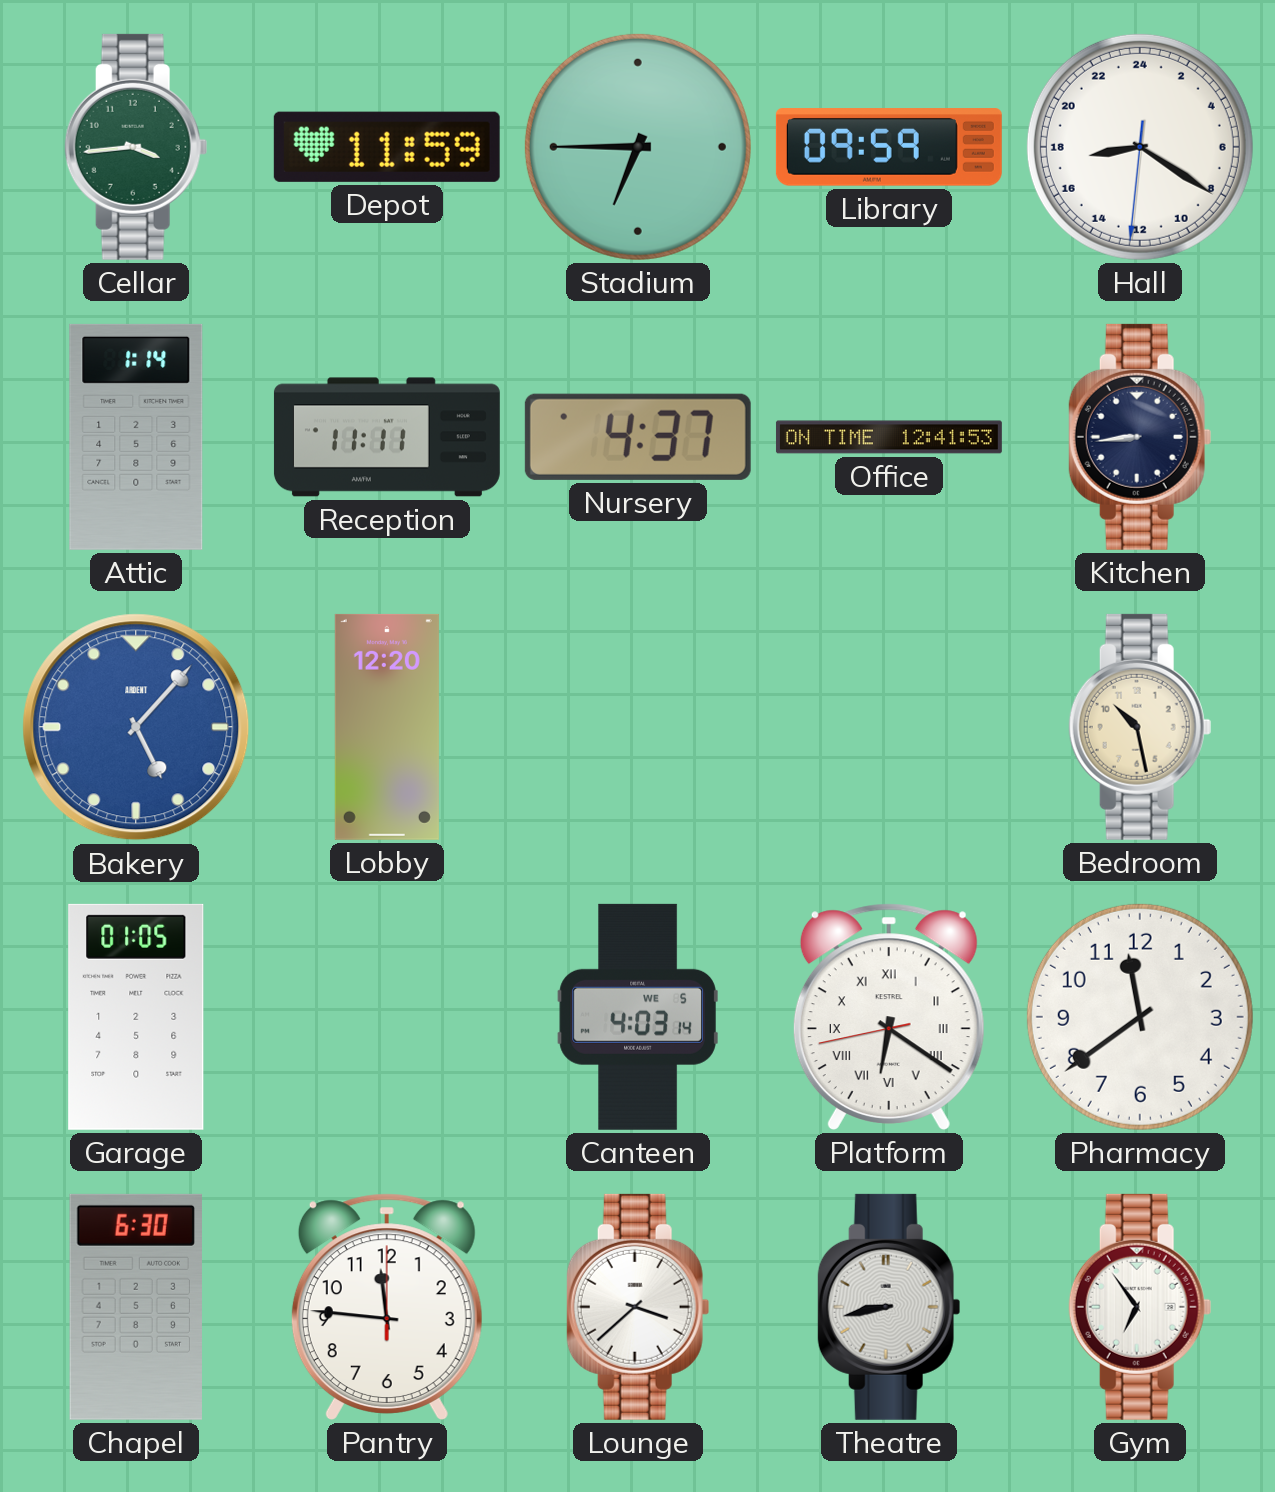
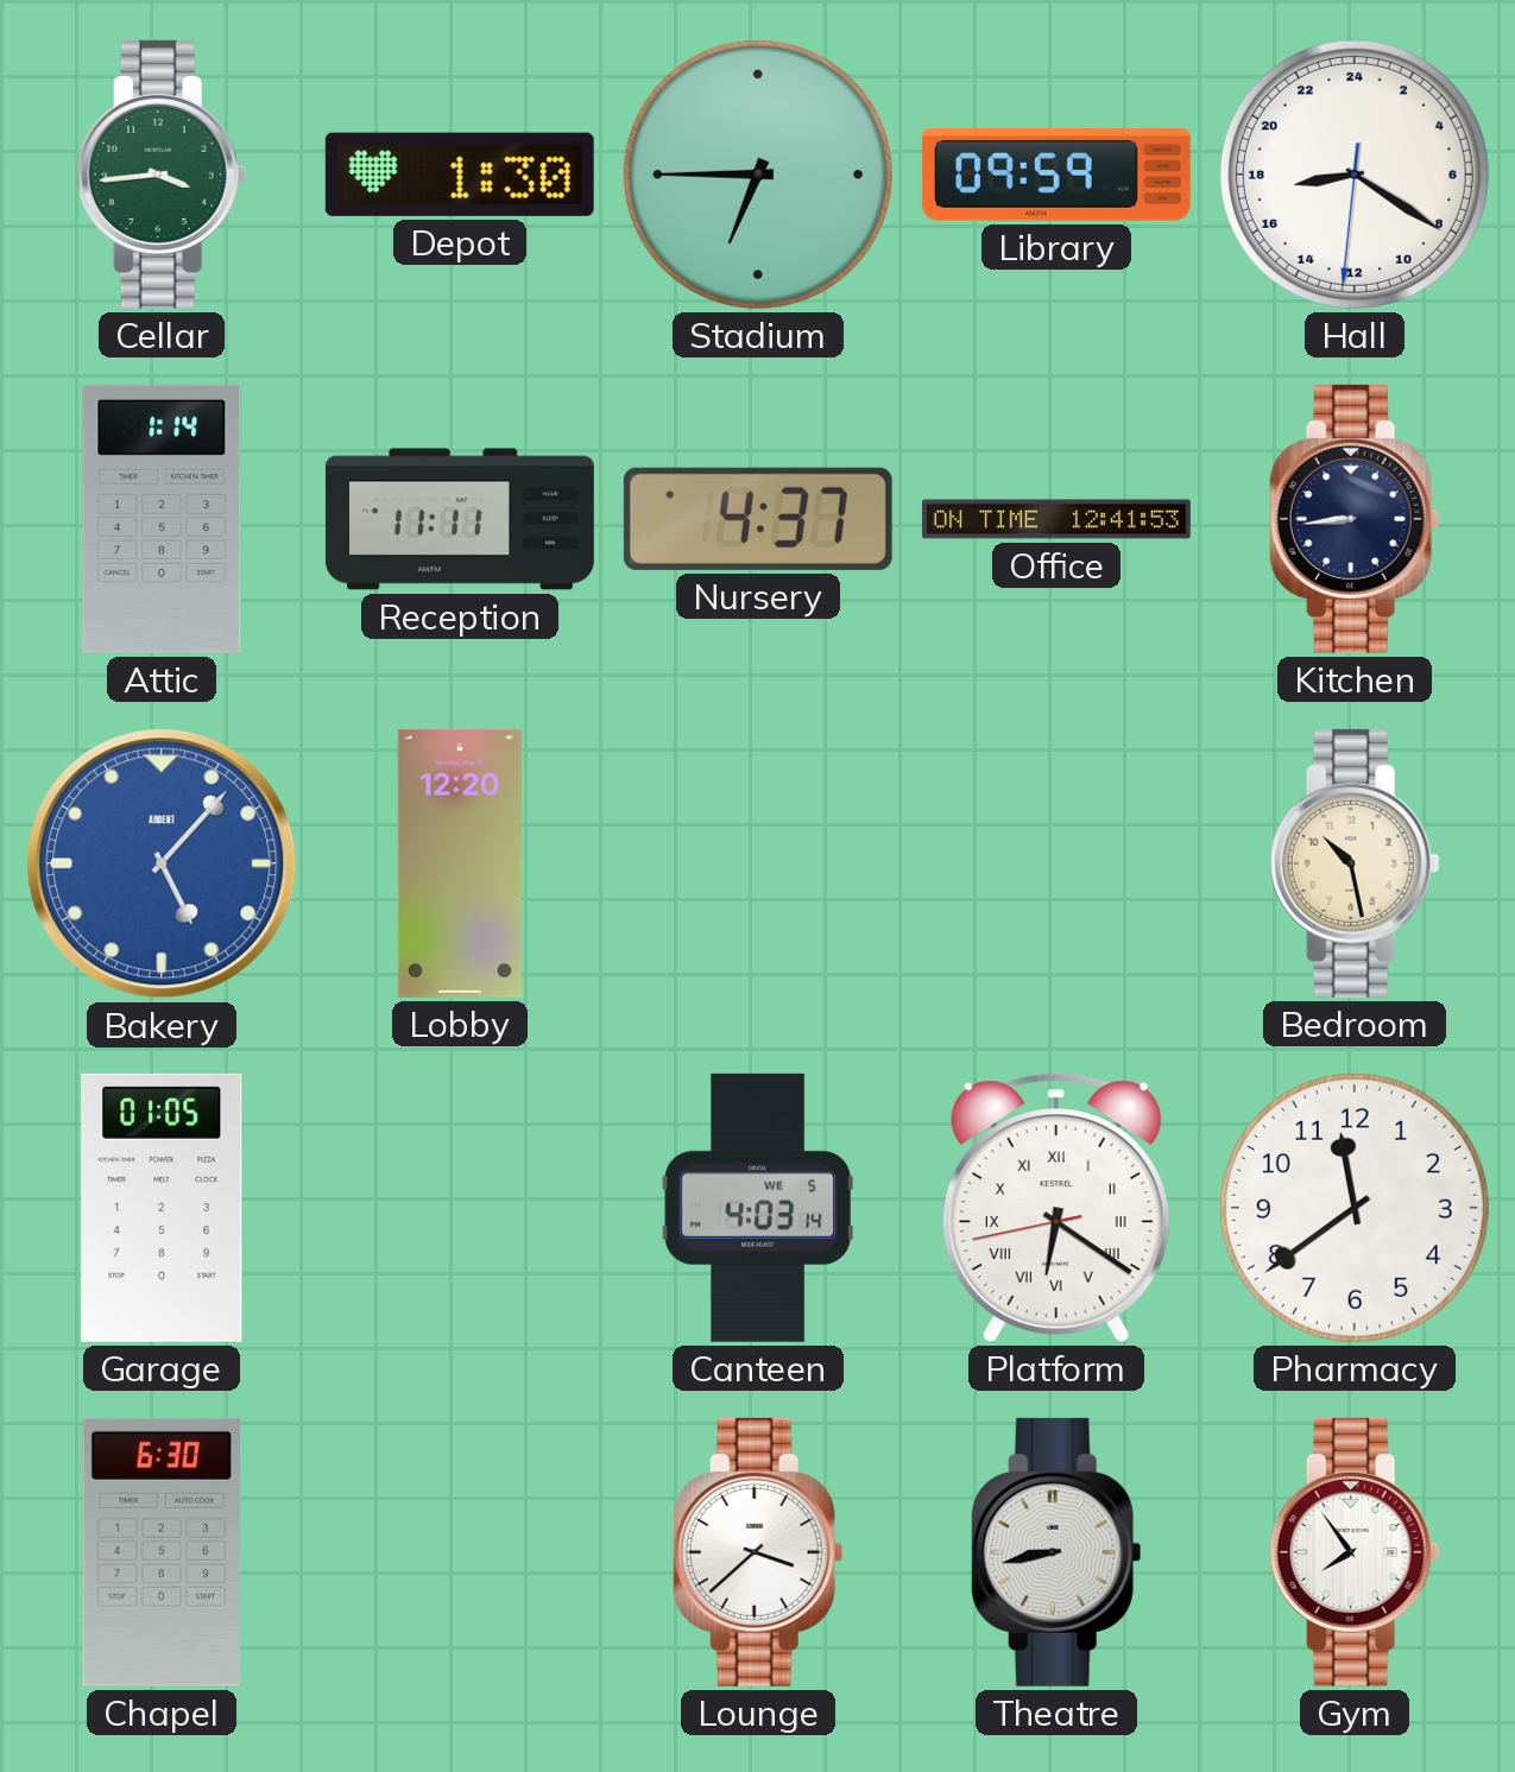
Depot: 11:59 -> 1:30
Pantry: 11:46 -> none
Gym: 6:54 -> 7:54
